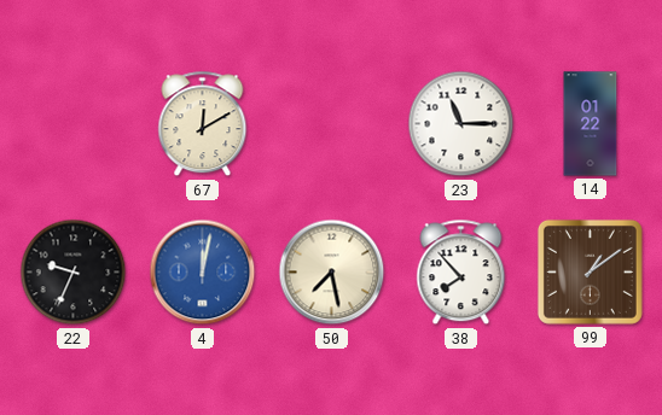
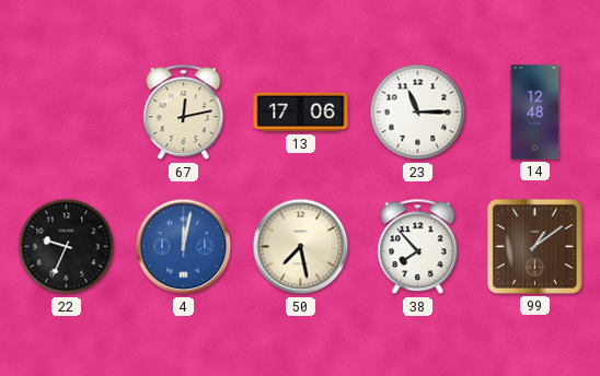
67: 12:10 -> 12:13
13: none -> 17:06
14: 01:22 -> 12:48
